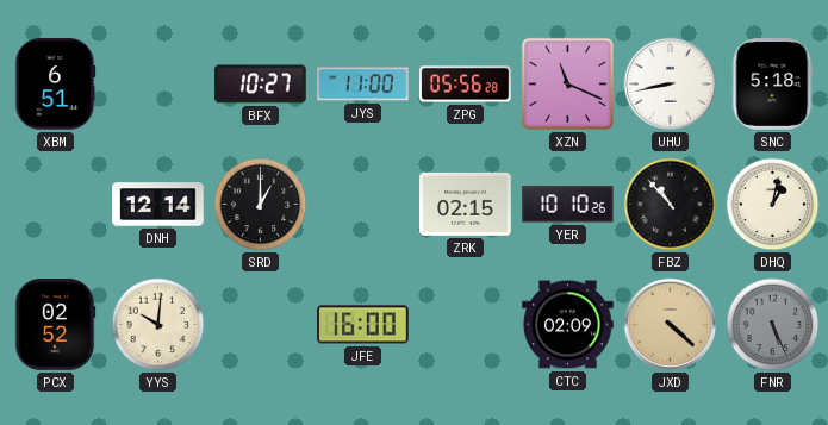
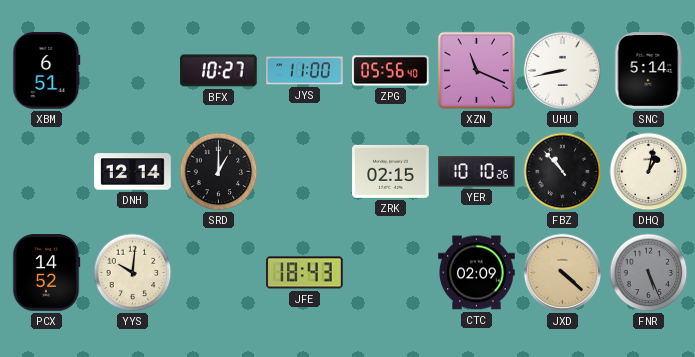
ZPG: 05:56:28 -> 05:56:40
SNC: 5:18 -> 5:14
PCX: 02:52 -> 14:52
JFE: 16:00 -> 18:43
